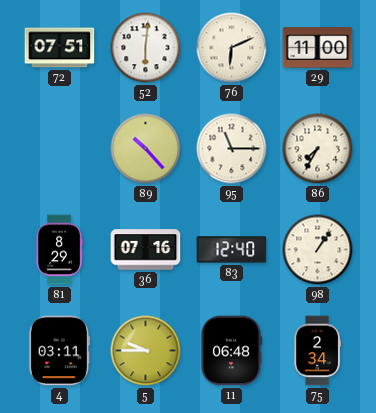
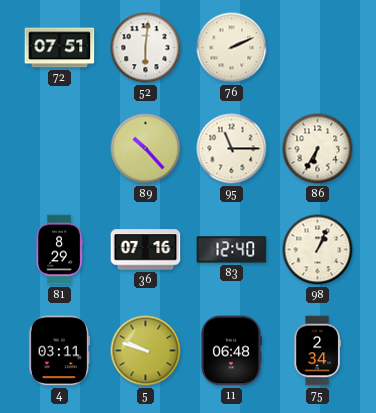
76: 6:11 -> 2:11
29: 11:00 -> none
86: 7:35 -> 6:35
98: 1:06 -> 1:04
5: 9:45 -> 9:48
